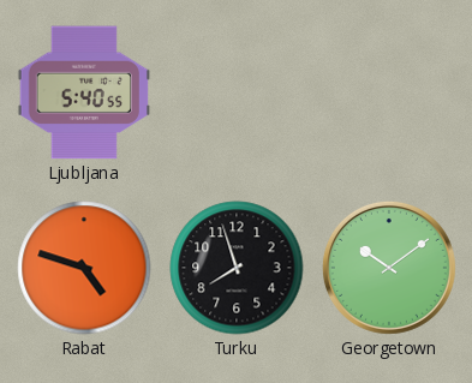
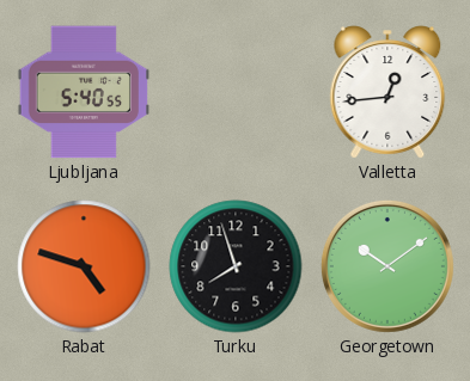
Valletta: none -> 12:44
